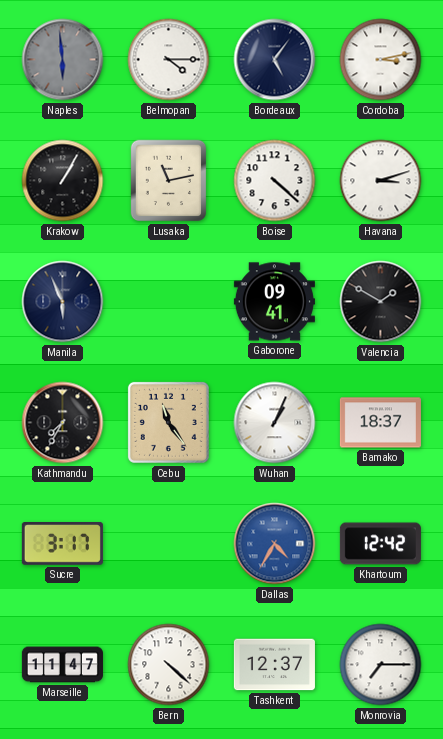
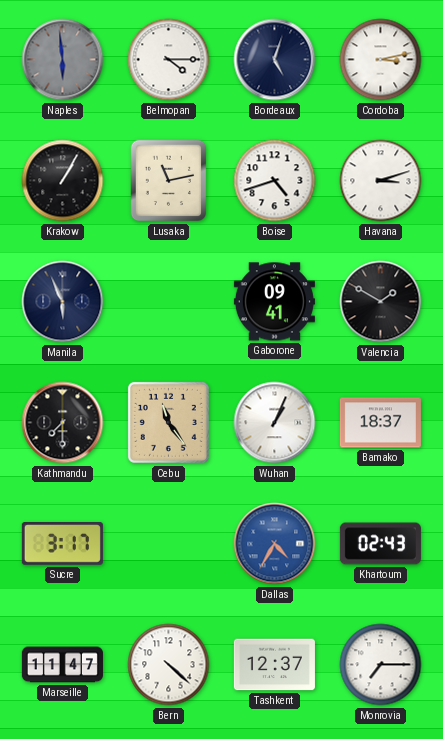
Bordeaux: 5:06 -> 5:03
Boise: 4:22 -> 4:42
Kathmandu: 7:35 -> 7:30
Khartoum: 12:42 -> 02:43
